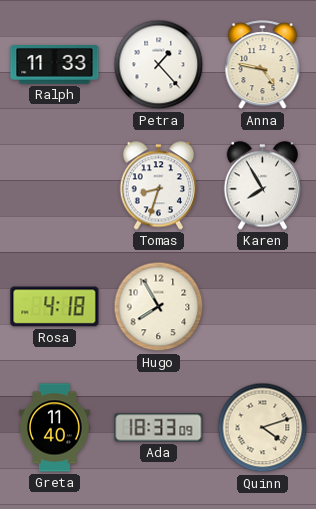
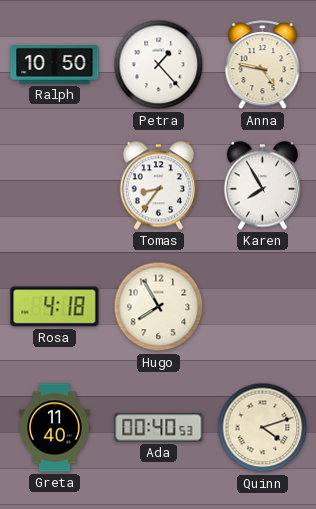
Ralph: 11:33 -> 10:50
Tomas: 8:33 -> 8:36
Ada: 18:33 -> 00:40
